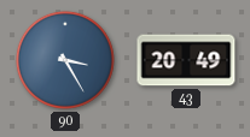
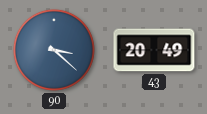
90: 3:25 -> 3:22
